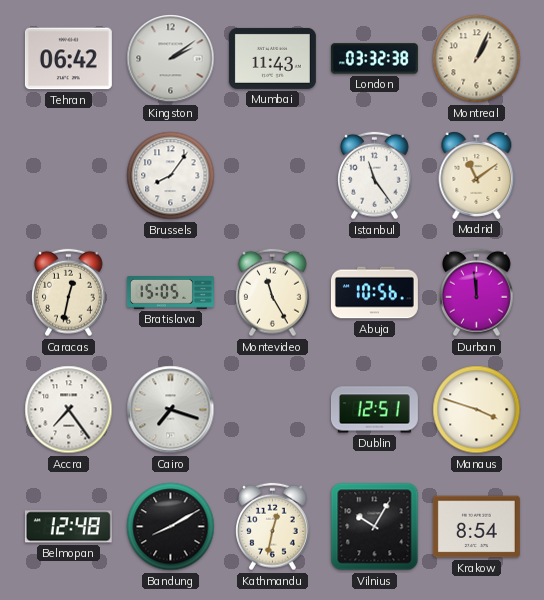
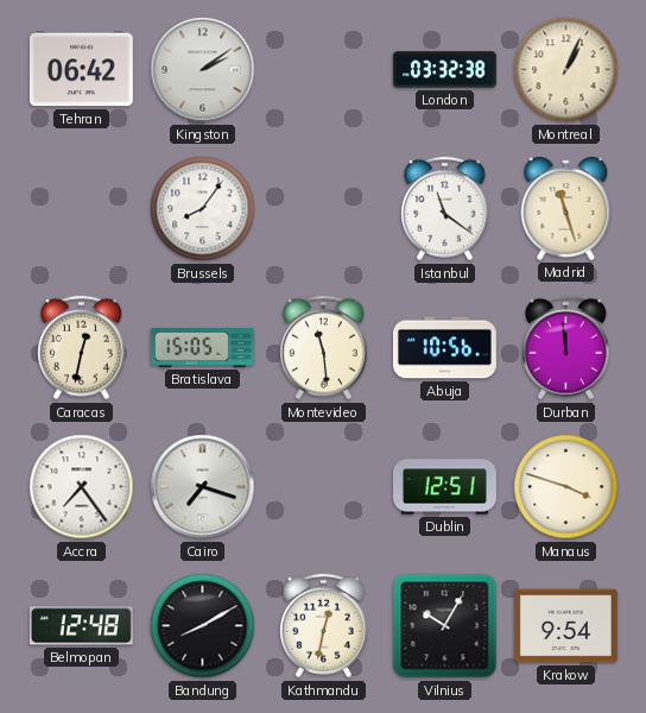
Mumbai: 11:43 -> none
Istanbul: 11:24 -> 11:21
Madrid: 11:09 -> 11:27
Montevideo: 11:25 -> 11:29
Krakow: 8:54 -> 9:54
